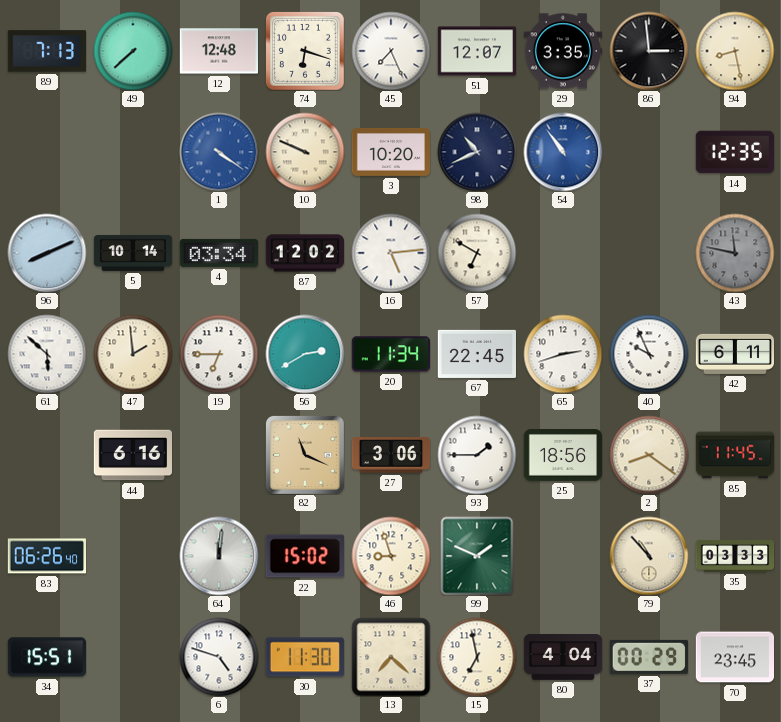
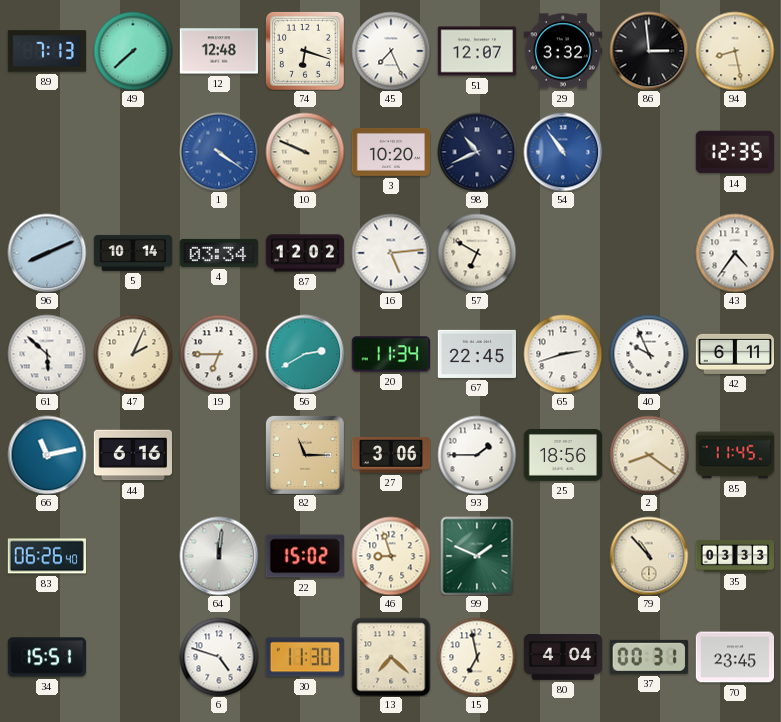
29: 3:35 -> 3:32
43: 11:47 -> 4:36
43 dial: grey -> white
47: 1:59 -> 2:04
66: none -> 11:13
82: 11:19 -> 11:15
37: 00:29 -> 00:31
